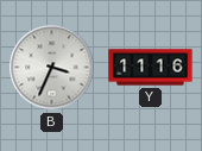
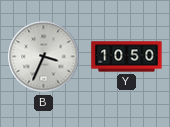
Y: 11:16 -> 10:50
